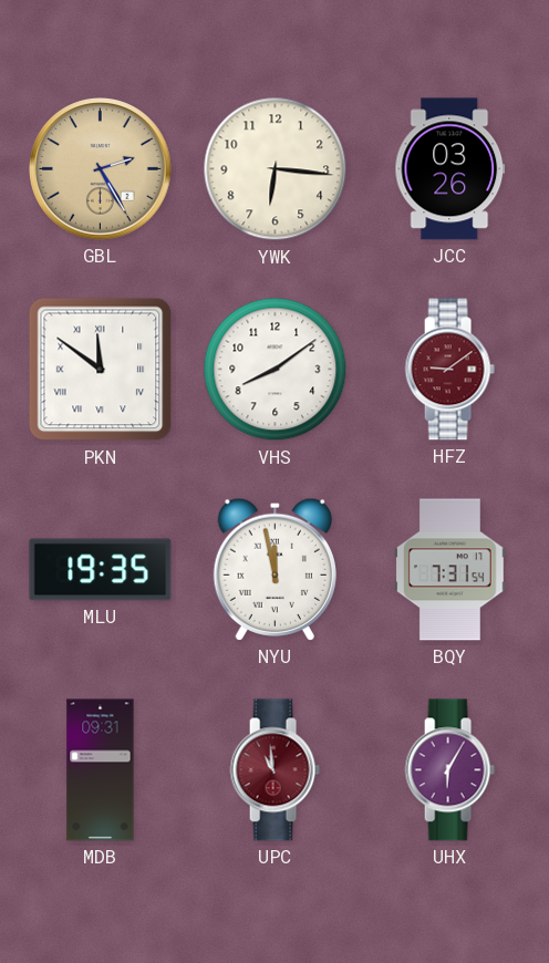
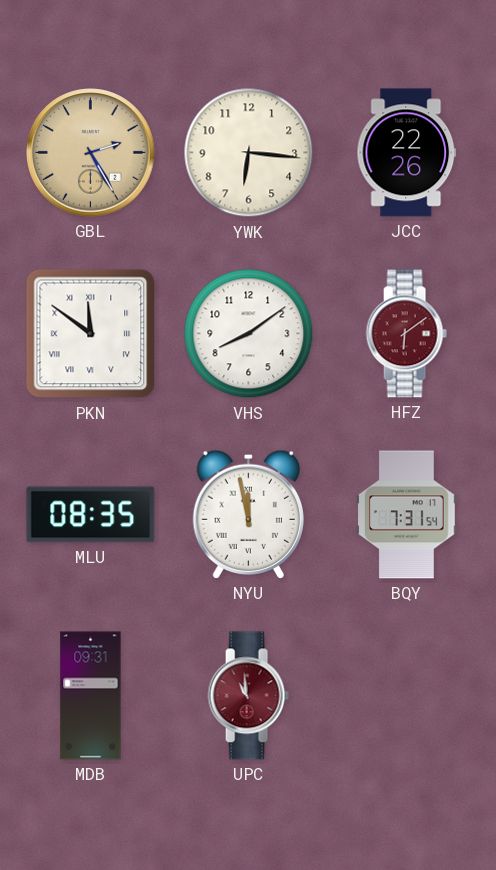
JCC: 03:26 -> 22:26
HFZ: 9:09 -> 6:09
MLU: 19:35 -> 08:35
UHX: 6:05 -> none
